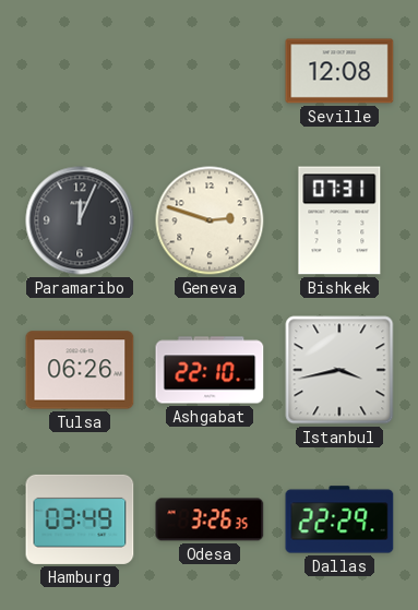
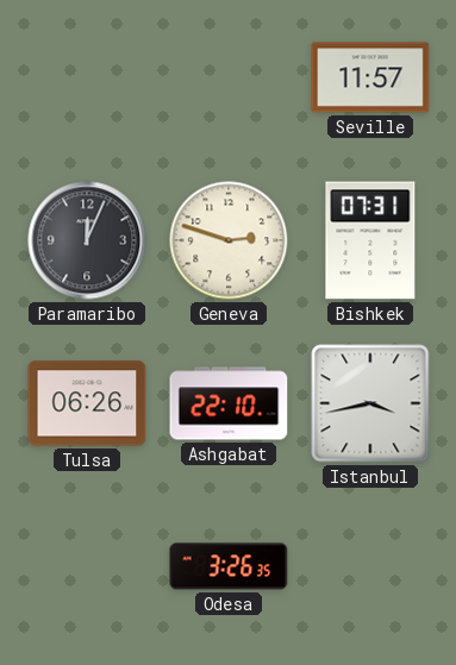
Seville: 12:08 -> 11:57
Hamburg: 03:49 -> none
Dallas: 22:29 -> none
